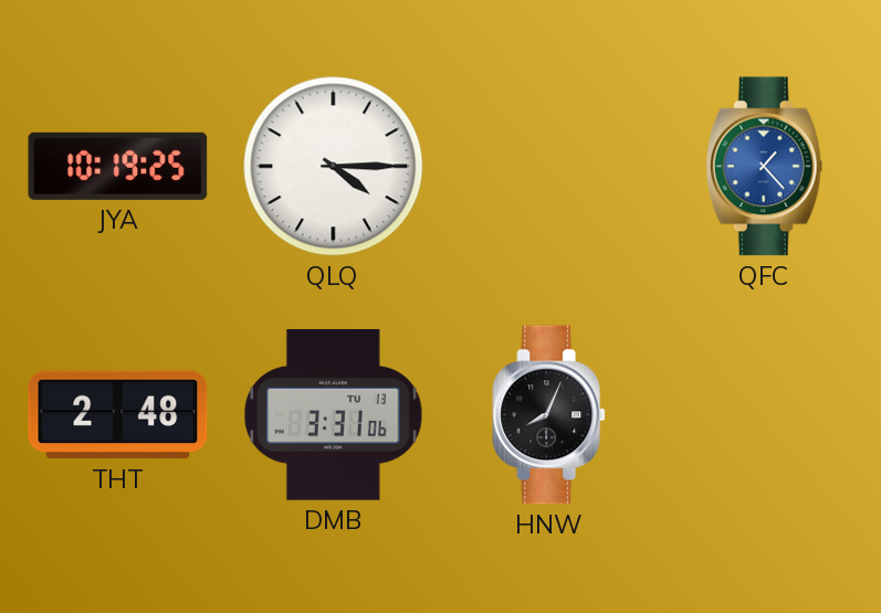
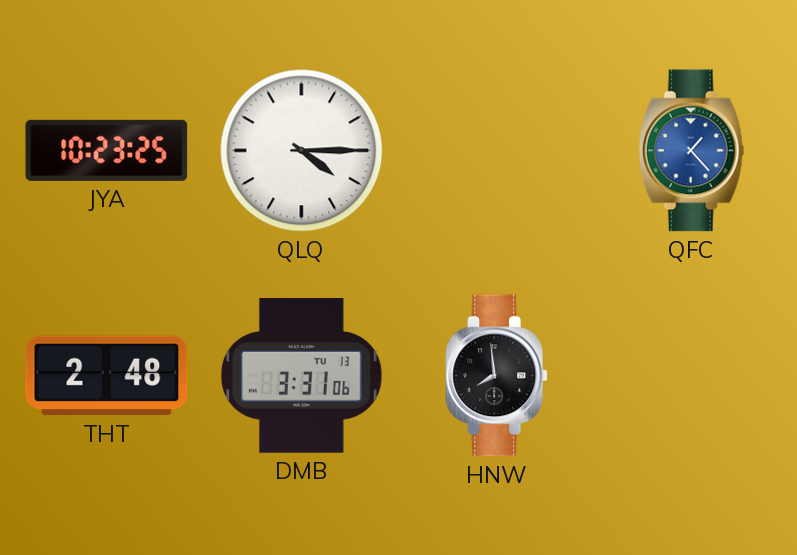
JYA: 10:19 -> 10:23
HNW: 8:04 -> 7:59
